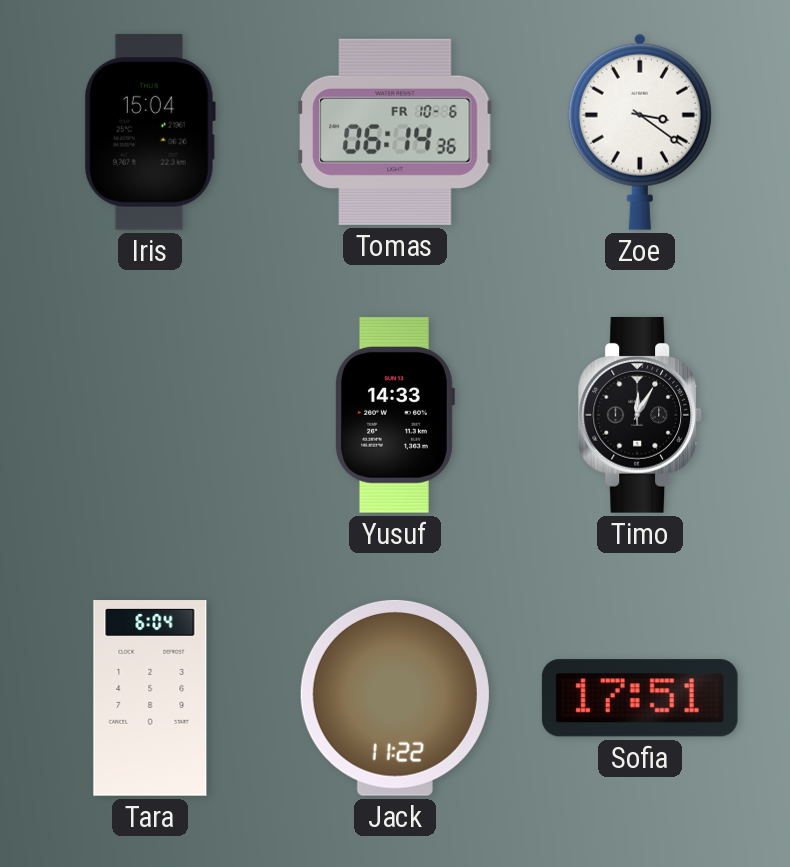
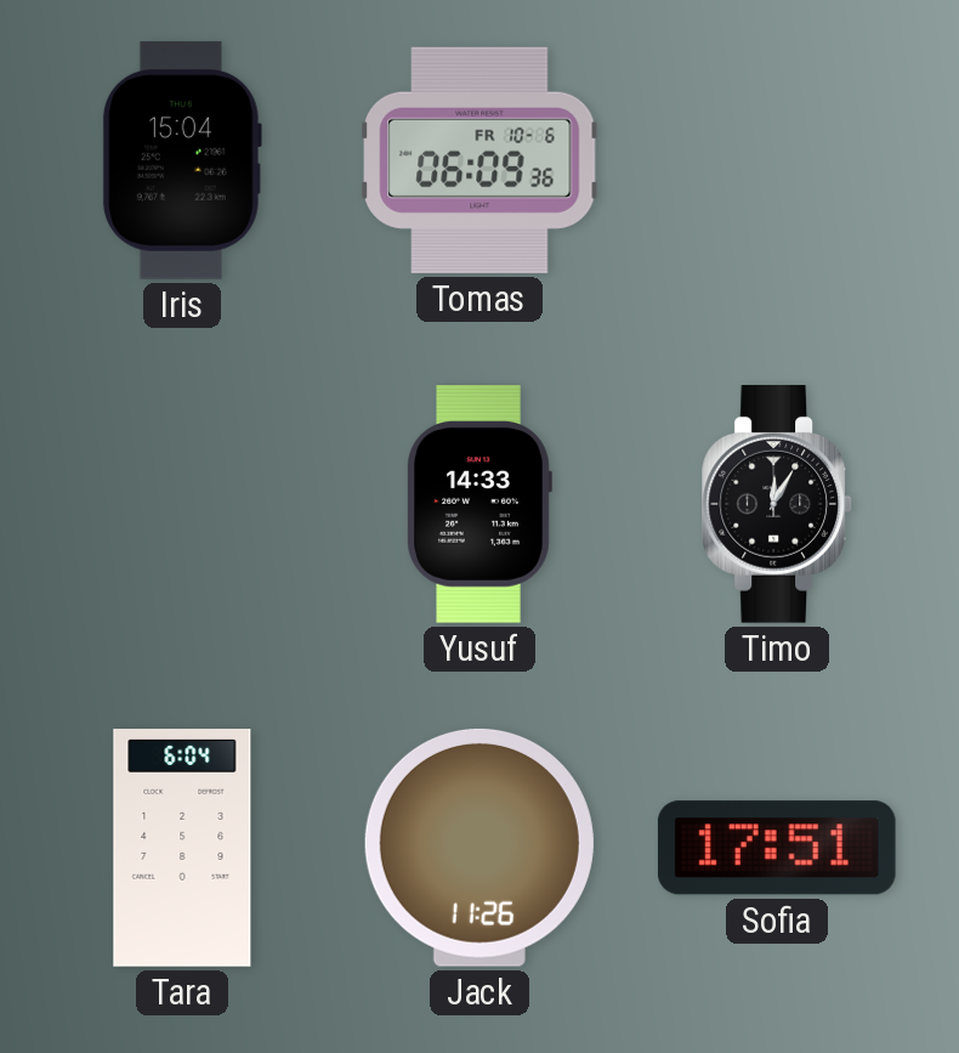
Tomas: 06:14 -> 06:09
Zoe: 3:21 -> none
Jack: 11:22 -> 11:26
